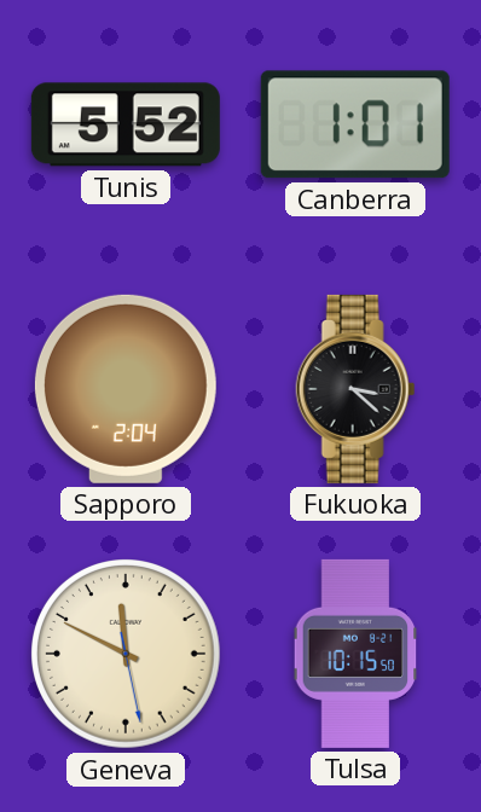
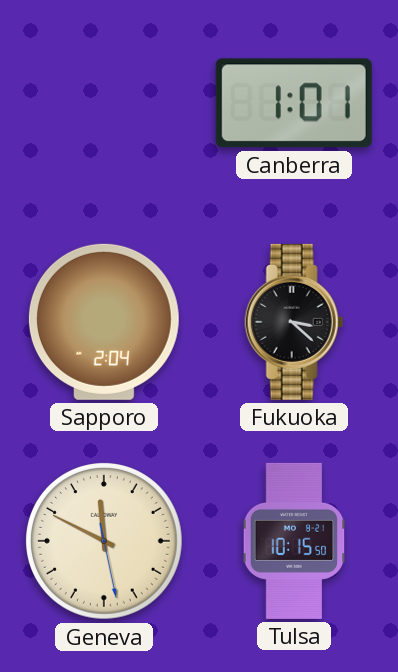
Tunis: 5:52 -> none
